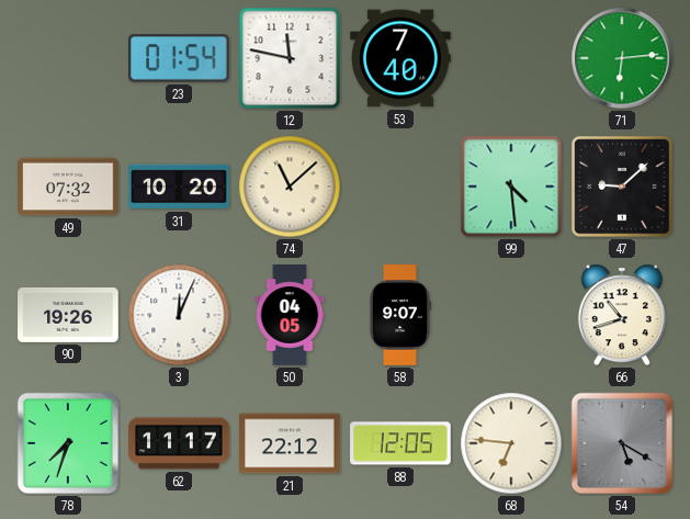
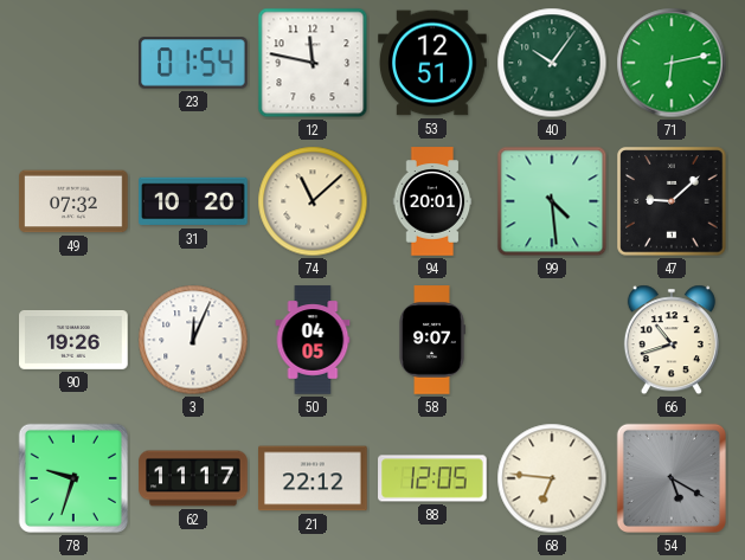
53: 7:40 -> 12:51
40: none -> 10:06
71: 6:14 -> 6:13
94: none -> 20:01
78: 7:33 -> 9:33
